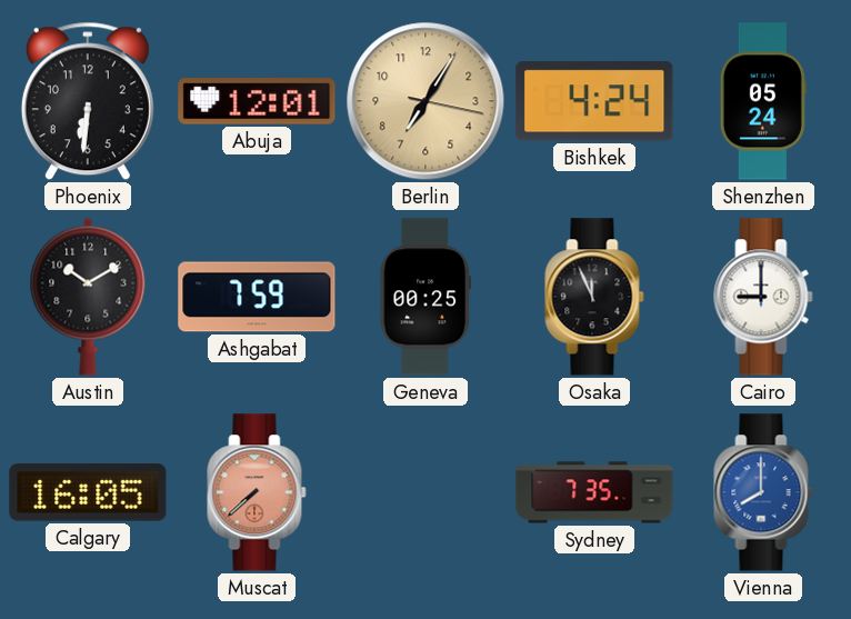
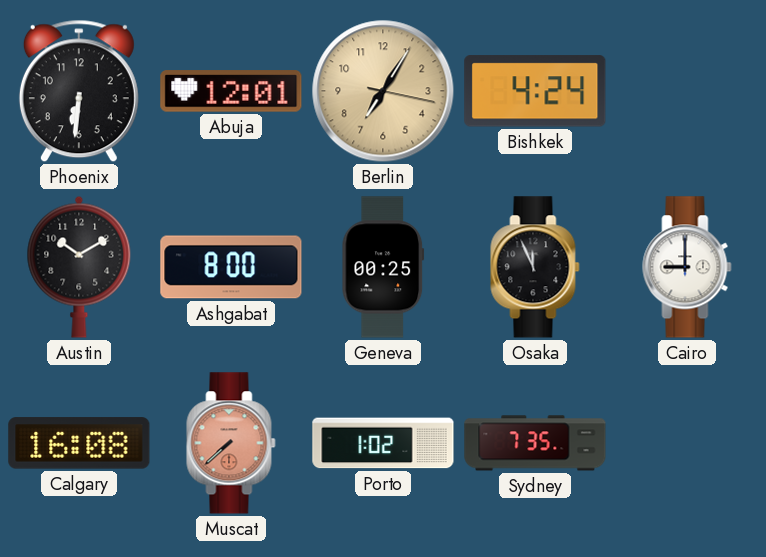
Shenzhen: 05:24 -> none
Ashgabat: 7:59 -> 8:00
Calgary: 16:05 -> 16:08
Porto: none -> 1:02
Vienna: 8:00 -> none
